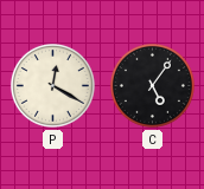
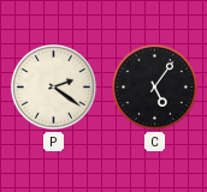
P: 12:20 -> 2:21
